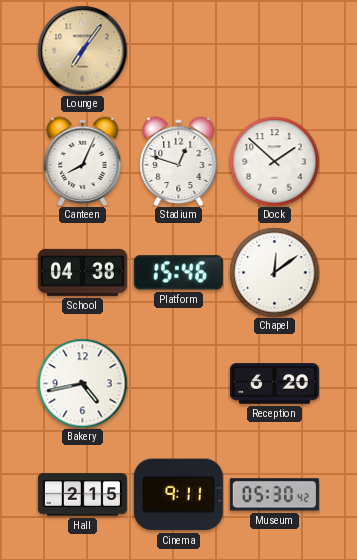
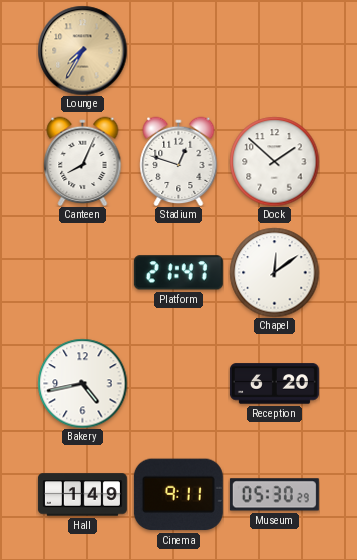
Lounge: 7:06 -> 7:35
School: 04:38 -> none
Platform: 15:46 -> 21:47
Hall: 2:15 -> 1:49
Museum: 05:30:42 -> 05:30:29
